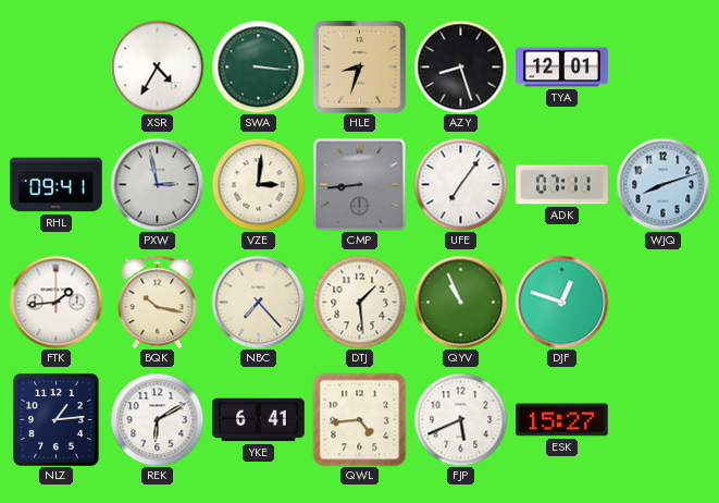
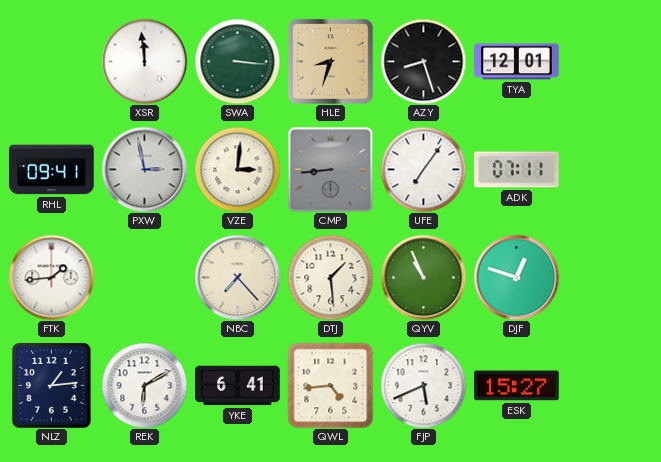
XSR: 4:35 -> 11:59
WJQ: 8:12 -> none
BQK: 10:17 -> none
